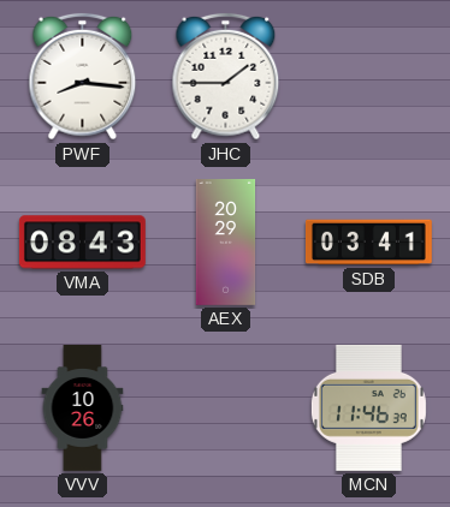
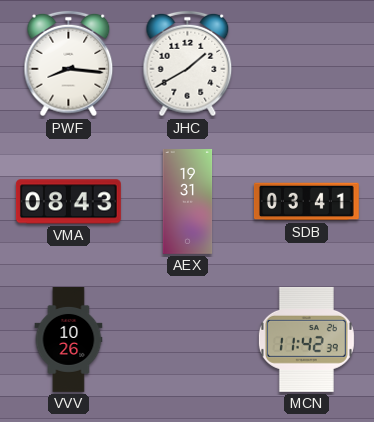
JHC: 1:45 -> 1:40
AEX: 20:29 -> 19:31
MCN: 11:46 -> 11:42
